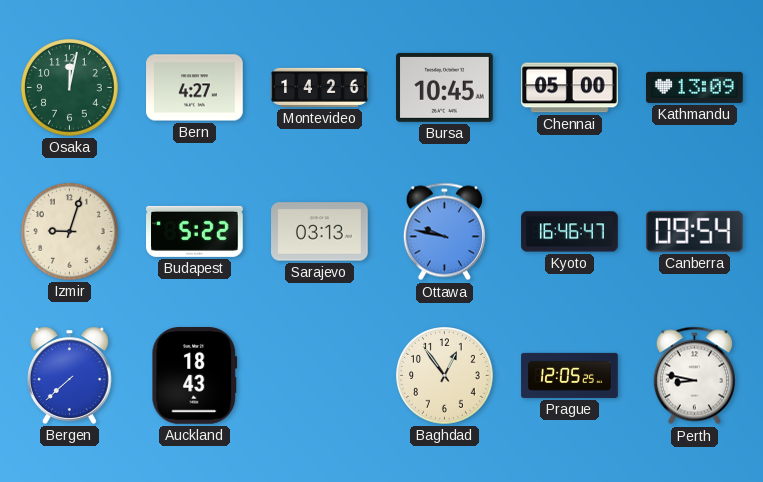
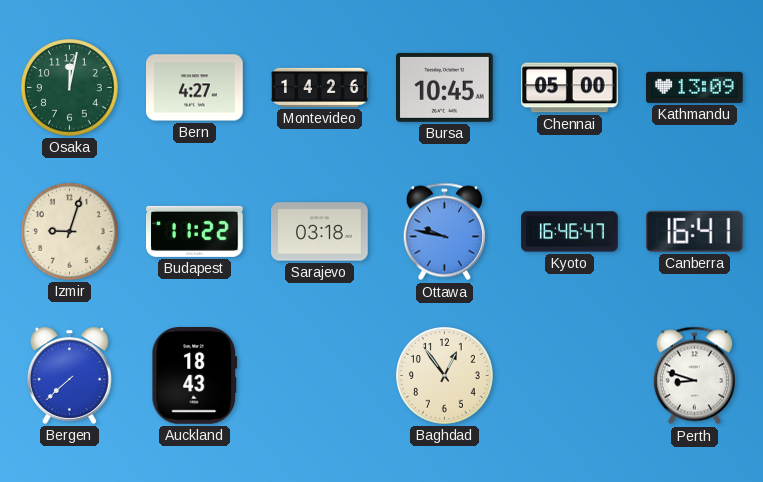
Budapest: 5:22 -> 11:22
Sarajevo: 03:13 -> 03:18
Canberra: 09:54 -> 16:41
Prague: 12:05 -> none
Perth: 8:47 -> 8:48
